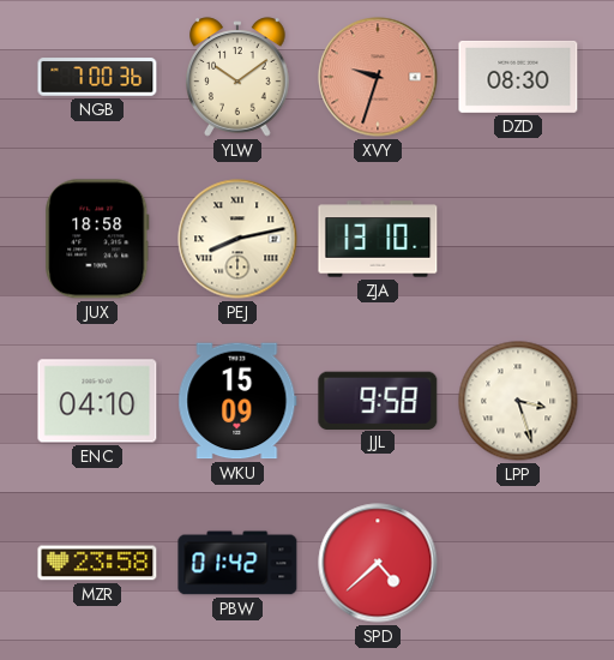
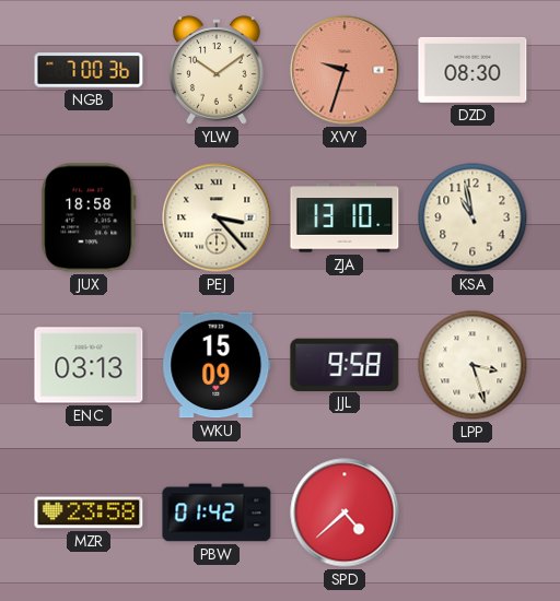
PEJ: 8:13 -> 3:23
KSA: none -> 10:58
ENC: 04:10 -> 03:13
